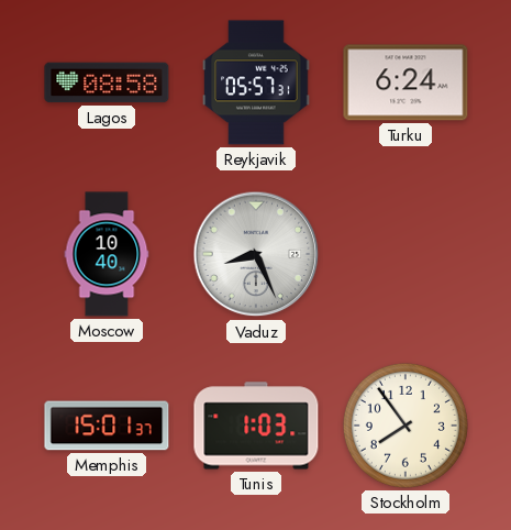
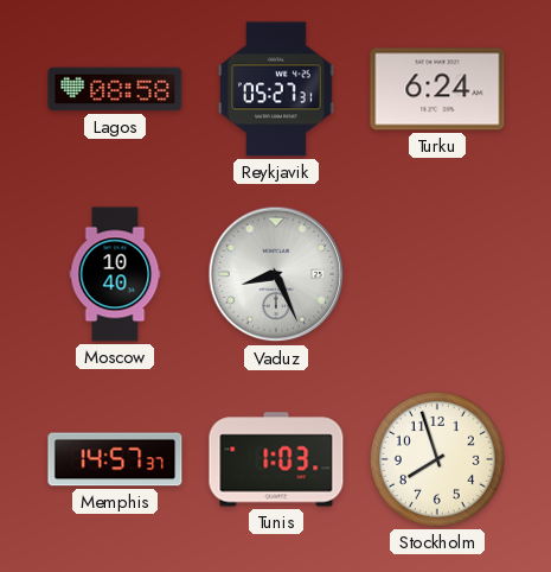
Reykjavik: 05:57 -> 05:27
Memphis: 15:01 -> 14:57
Stockholm: 7:54 -> 7:57
